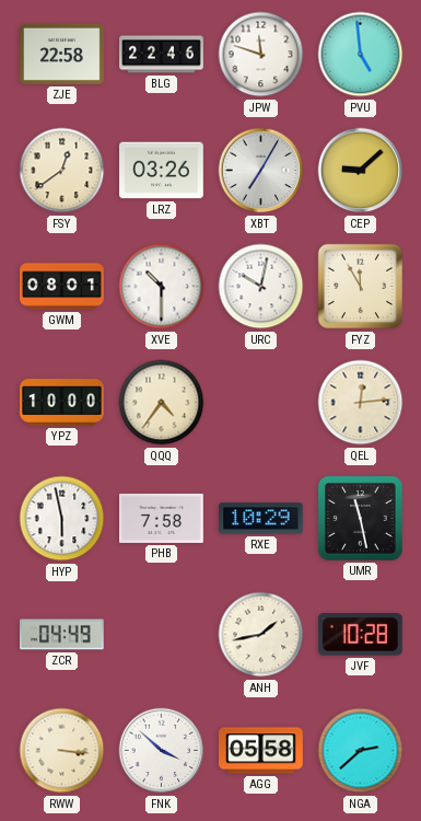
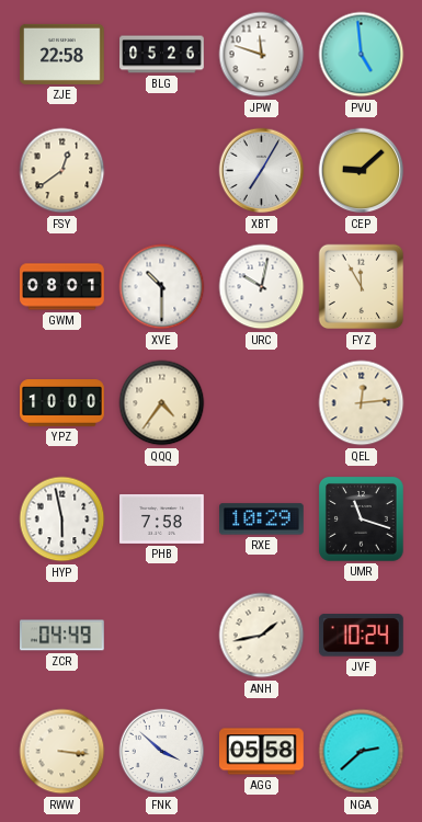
BLG: 22:46 -> 05:26
LRZ: 03:26 -> none
UMR: 11:28 -> 11:18
JVF: 10:28 -> 10:24
